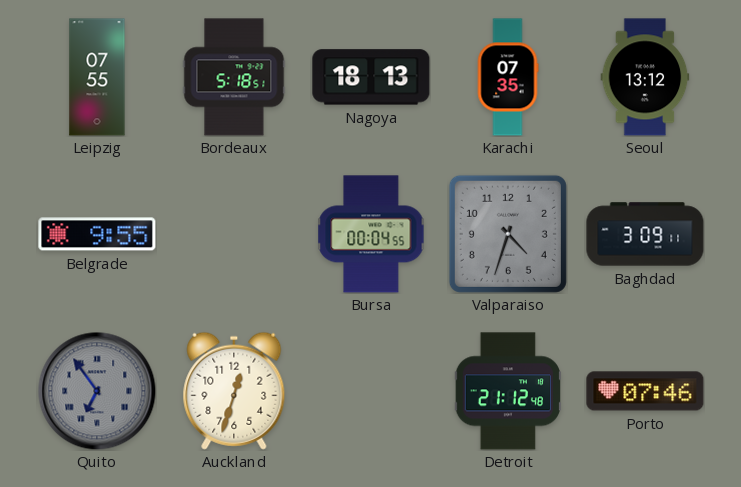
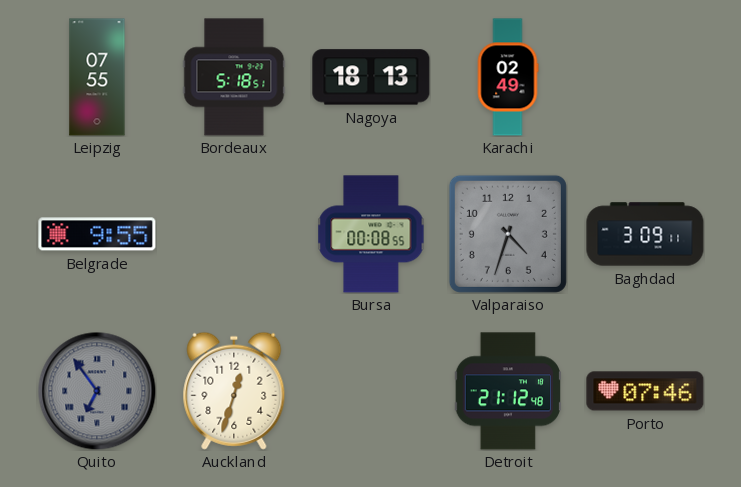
Karachi: 07:35 -> 02:49
Seoul: 13:12 -> none
Bursa: 00:04 -> 00:08
